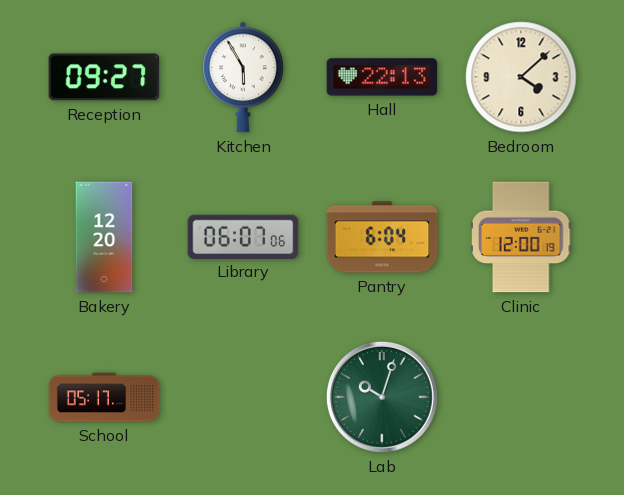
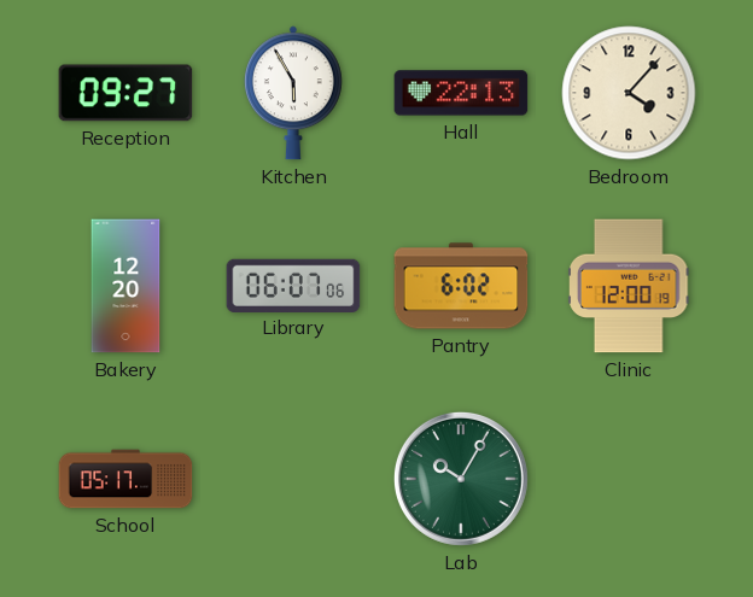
Bedroom: 4:08 -> 4:07
Pantry: 6:04 -> 6:02
Lab: 10:03 -> 10:05
